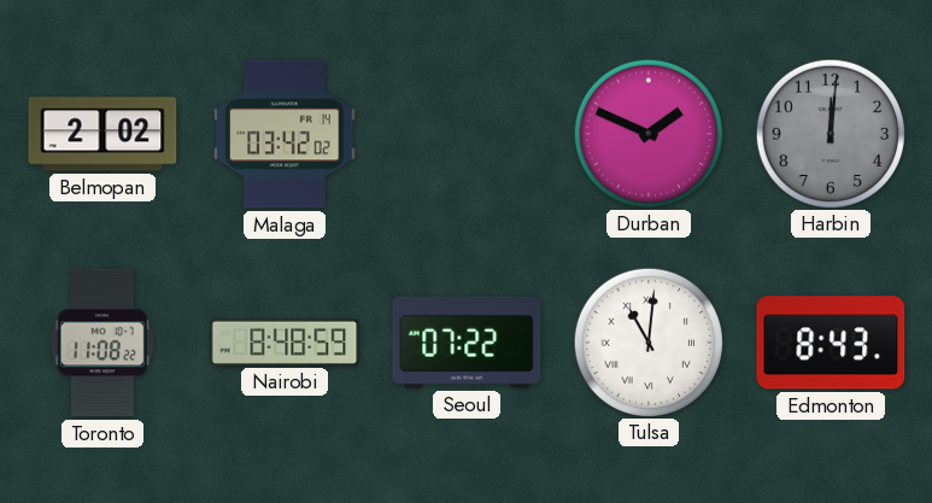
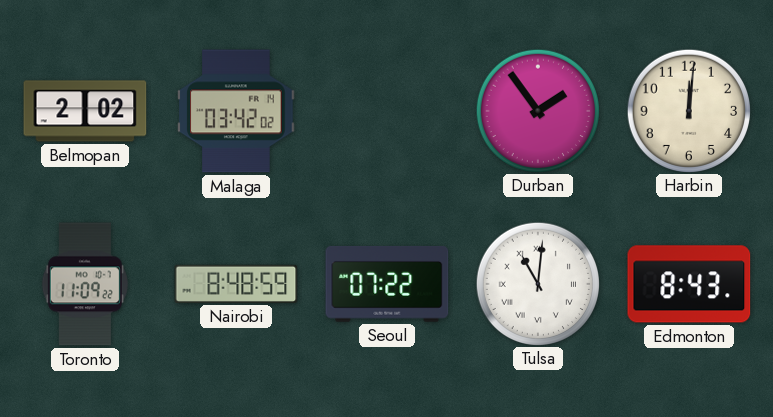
Durban: 1:49 -> 1:54
Harbin dial: grey -> cream
Toronto: 11:08 -> 11:09
